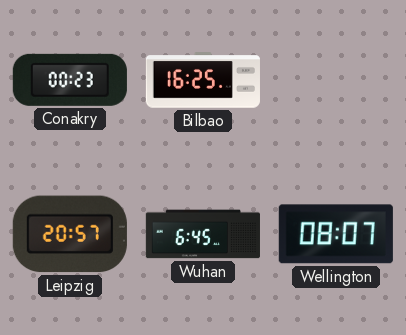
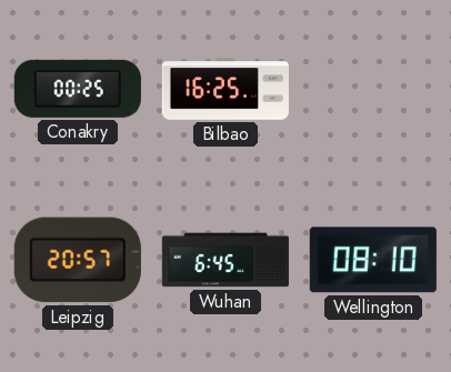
Conakry: 00:23 -> 00:25
Wellington: 08:07 -> 08:10
